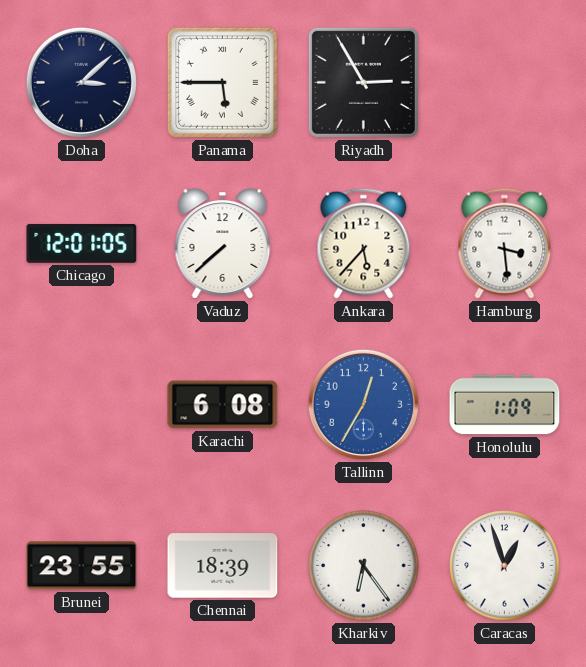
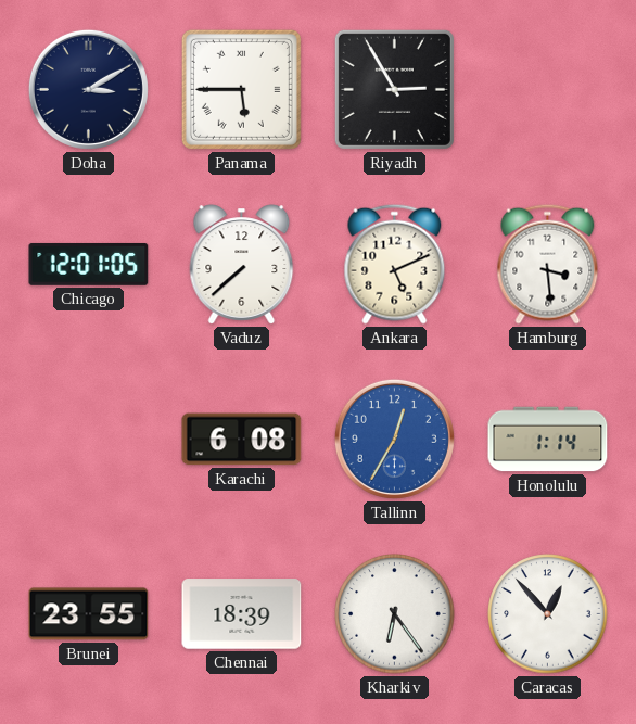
Doha: 3:08 -> 3:10
Ankara: 5:37 -> 5:11
Honolulu: 1:09 -> 1:14
Caracas: 12:57 -> 12:53
